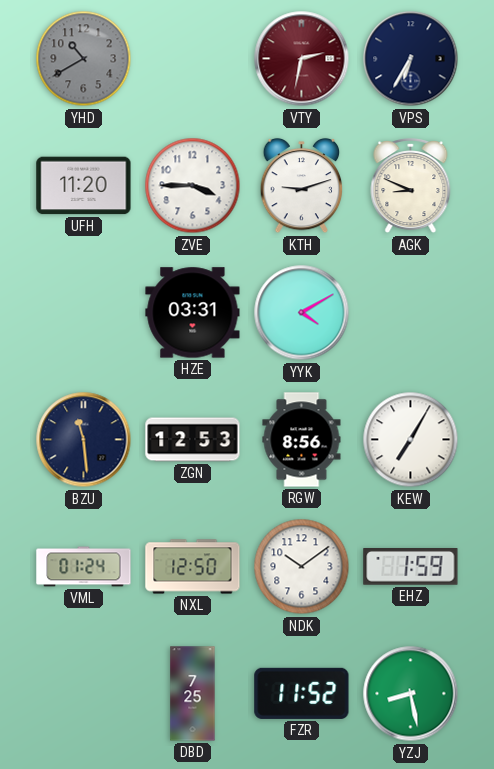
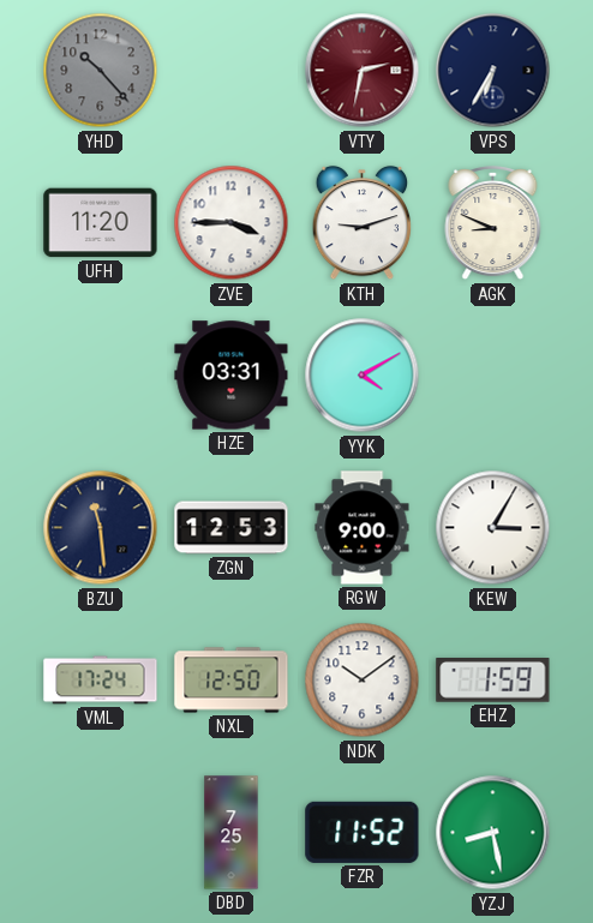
YHD: 10:40 -> 10:23
RGW: 8:56 -> 9:00
KEW: 7:05 -> 3:05
VML: 01:24 -> 17:24
